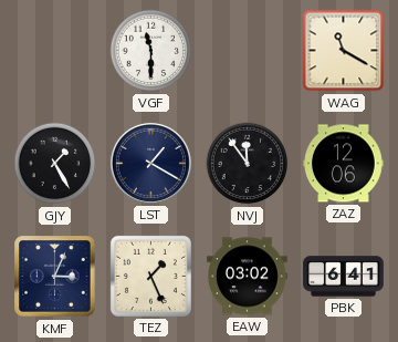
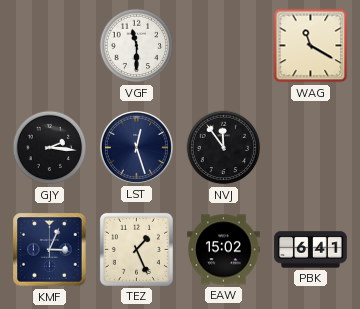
GJY: 1:25 -> 2:16
LST: 1:20 -> 12:27
ZAZ: 12:06 -> none
EAW: 03:02 -> 15:02
